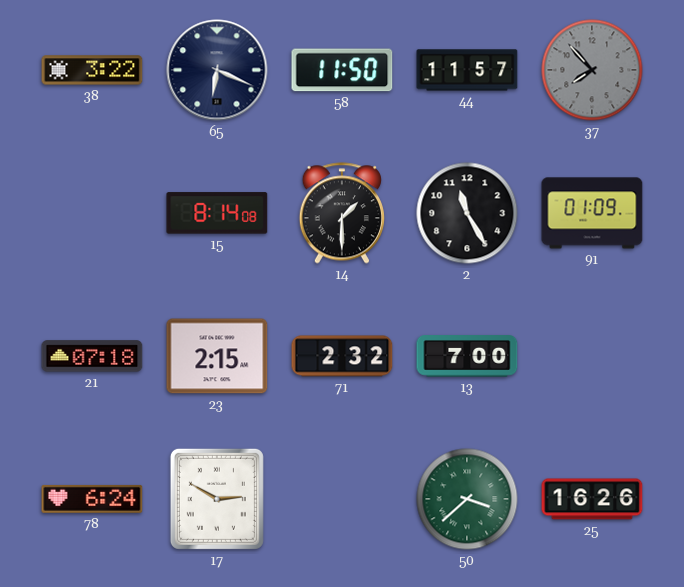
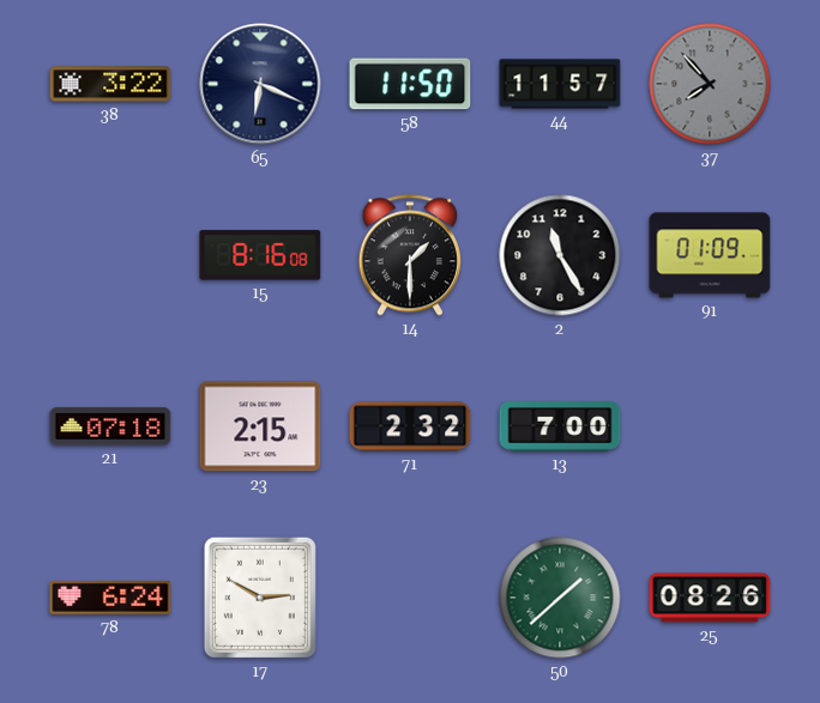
15: 8:14 -> 8:16
50: 3:38 -> 1:38
25: 16:26 -> 08:26
